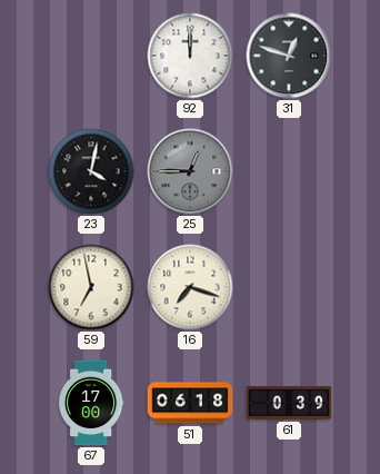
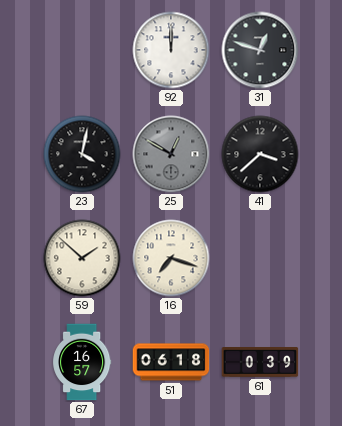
25: 12:45 -> 12:50
41: none -> 3:38
59: 6:58 -> 1:52
67: 17:00 -> 16:57
